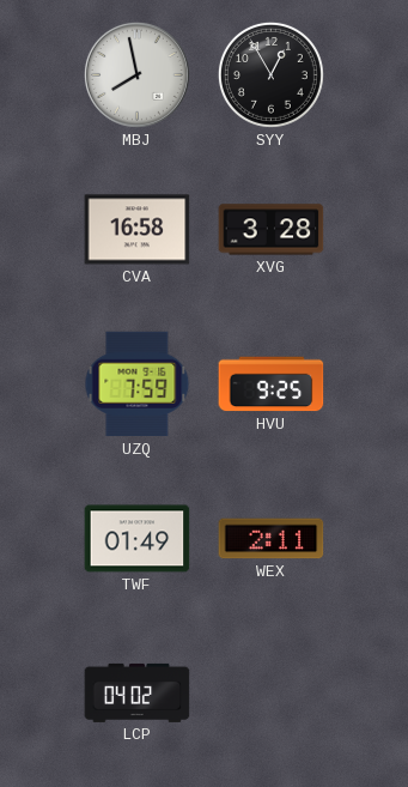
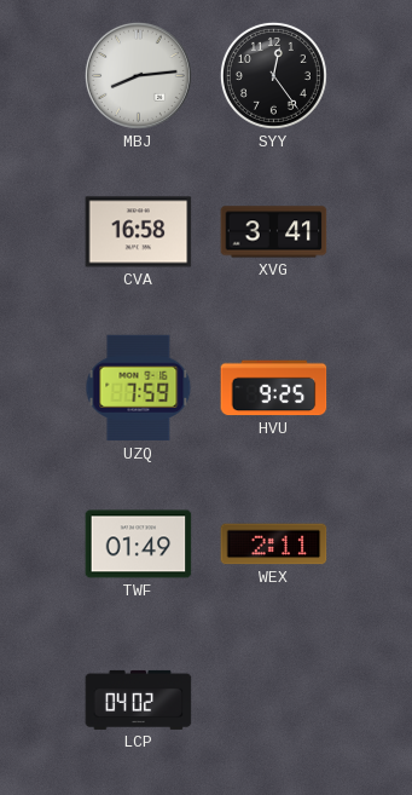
MBJ: 7:58 -> 8:14
SYY: 12:55 -> 12:24
XVG: 3:28 -> 3:41
